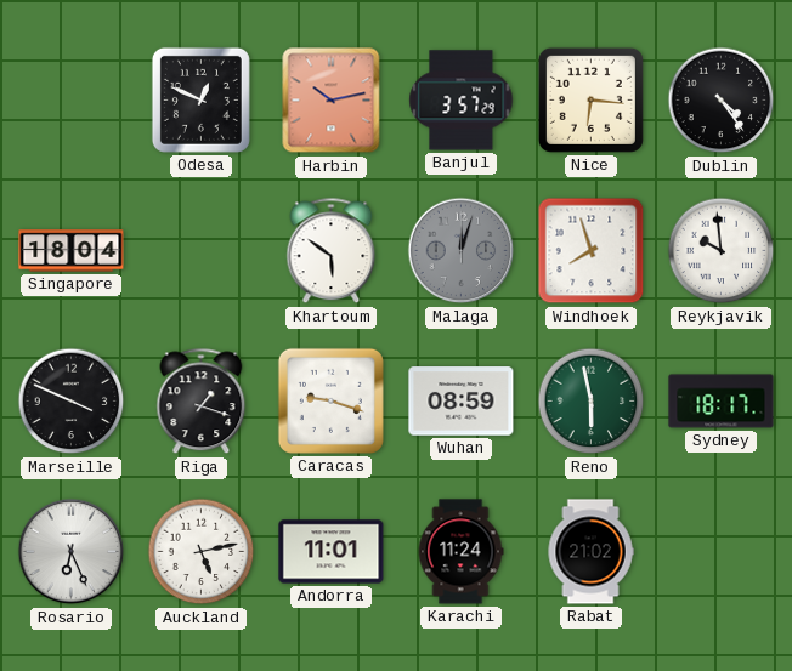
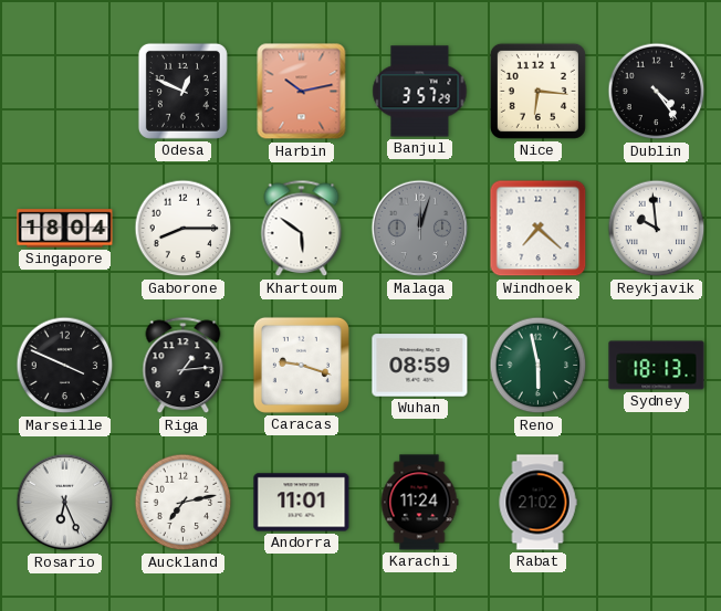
Gaborone: none -> 8:15
Windhoek: 7:57 -> 7:22
Riga: 1:18 -> 1:14
Sydney: 18:17 -> 18:13
Auckland: 5:13 -> 7:13
